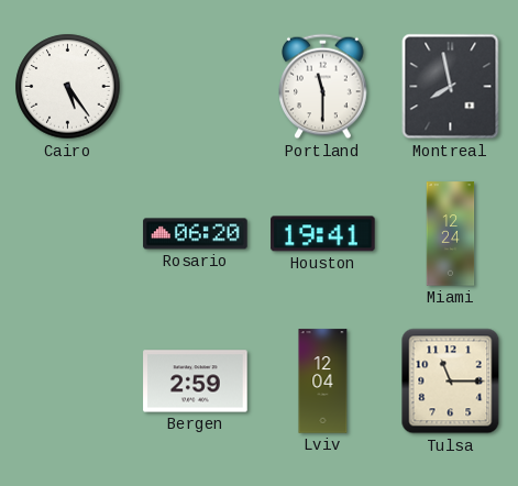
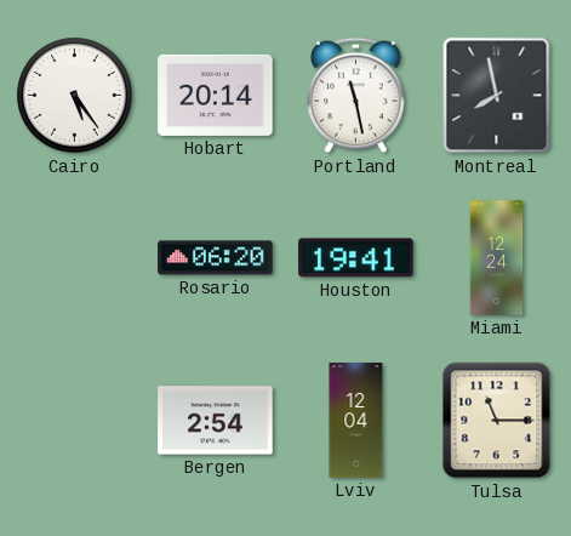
Hobart: none -> 20:14
Portland: 11:30 -> 11:28
Bergen: 2:59 -> 2:54
